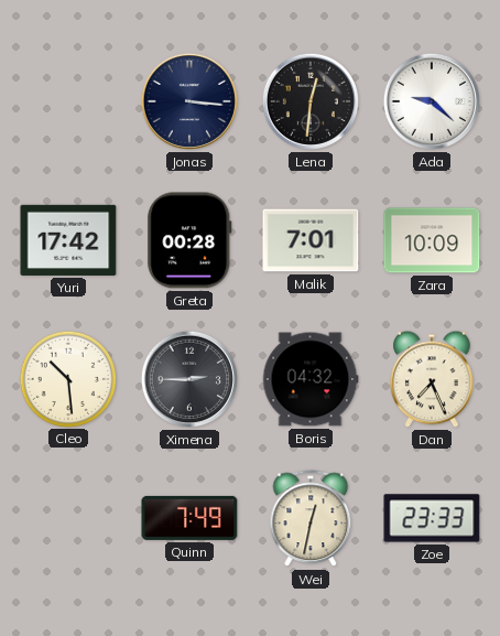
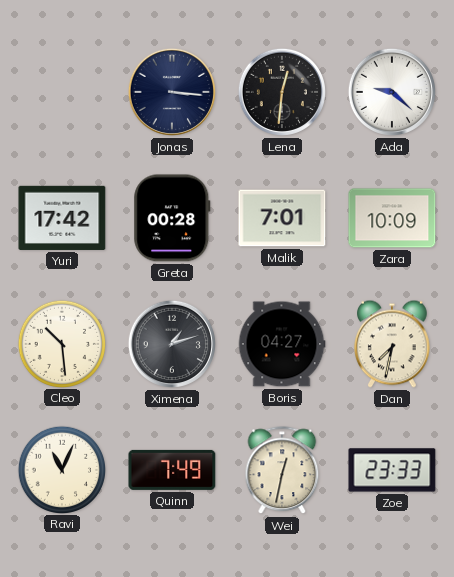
Ximena: 2:45 -> 1:12
Boris: 04:32 -> 04:27
Dan: 7:26 -> 7:32
Ravi: none -> 11:04
